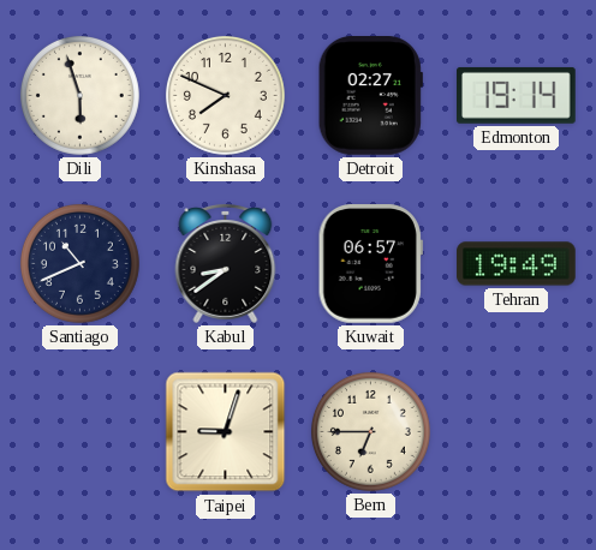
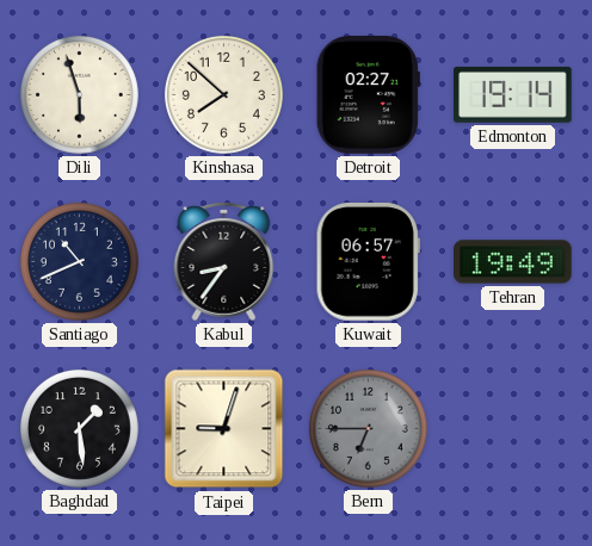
Kinshasa: 7:49 -> 7:52
Kabul: 8:39 -> 8:36
Baghdad: none -> 1:29
Bern dial: cream -> grey
